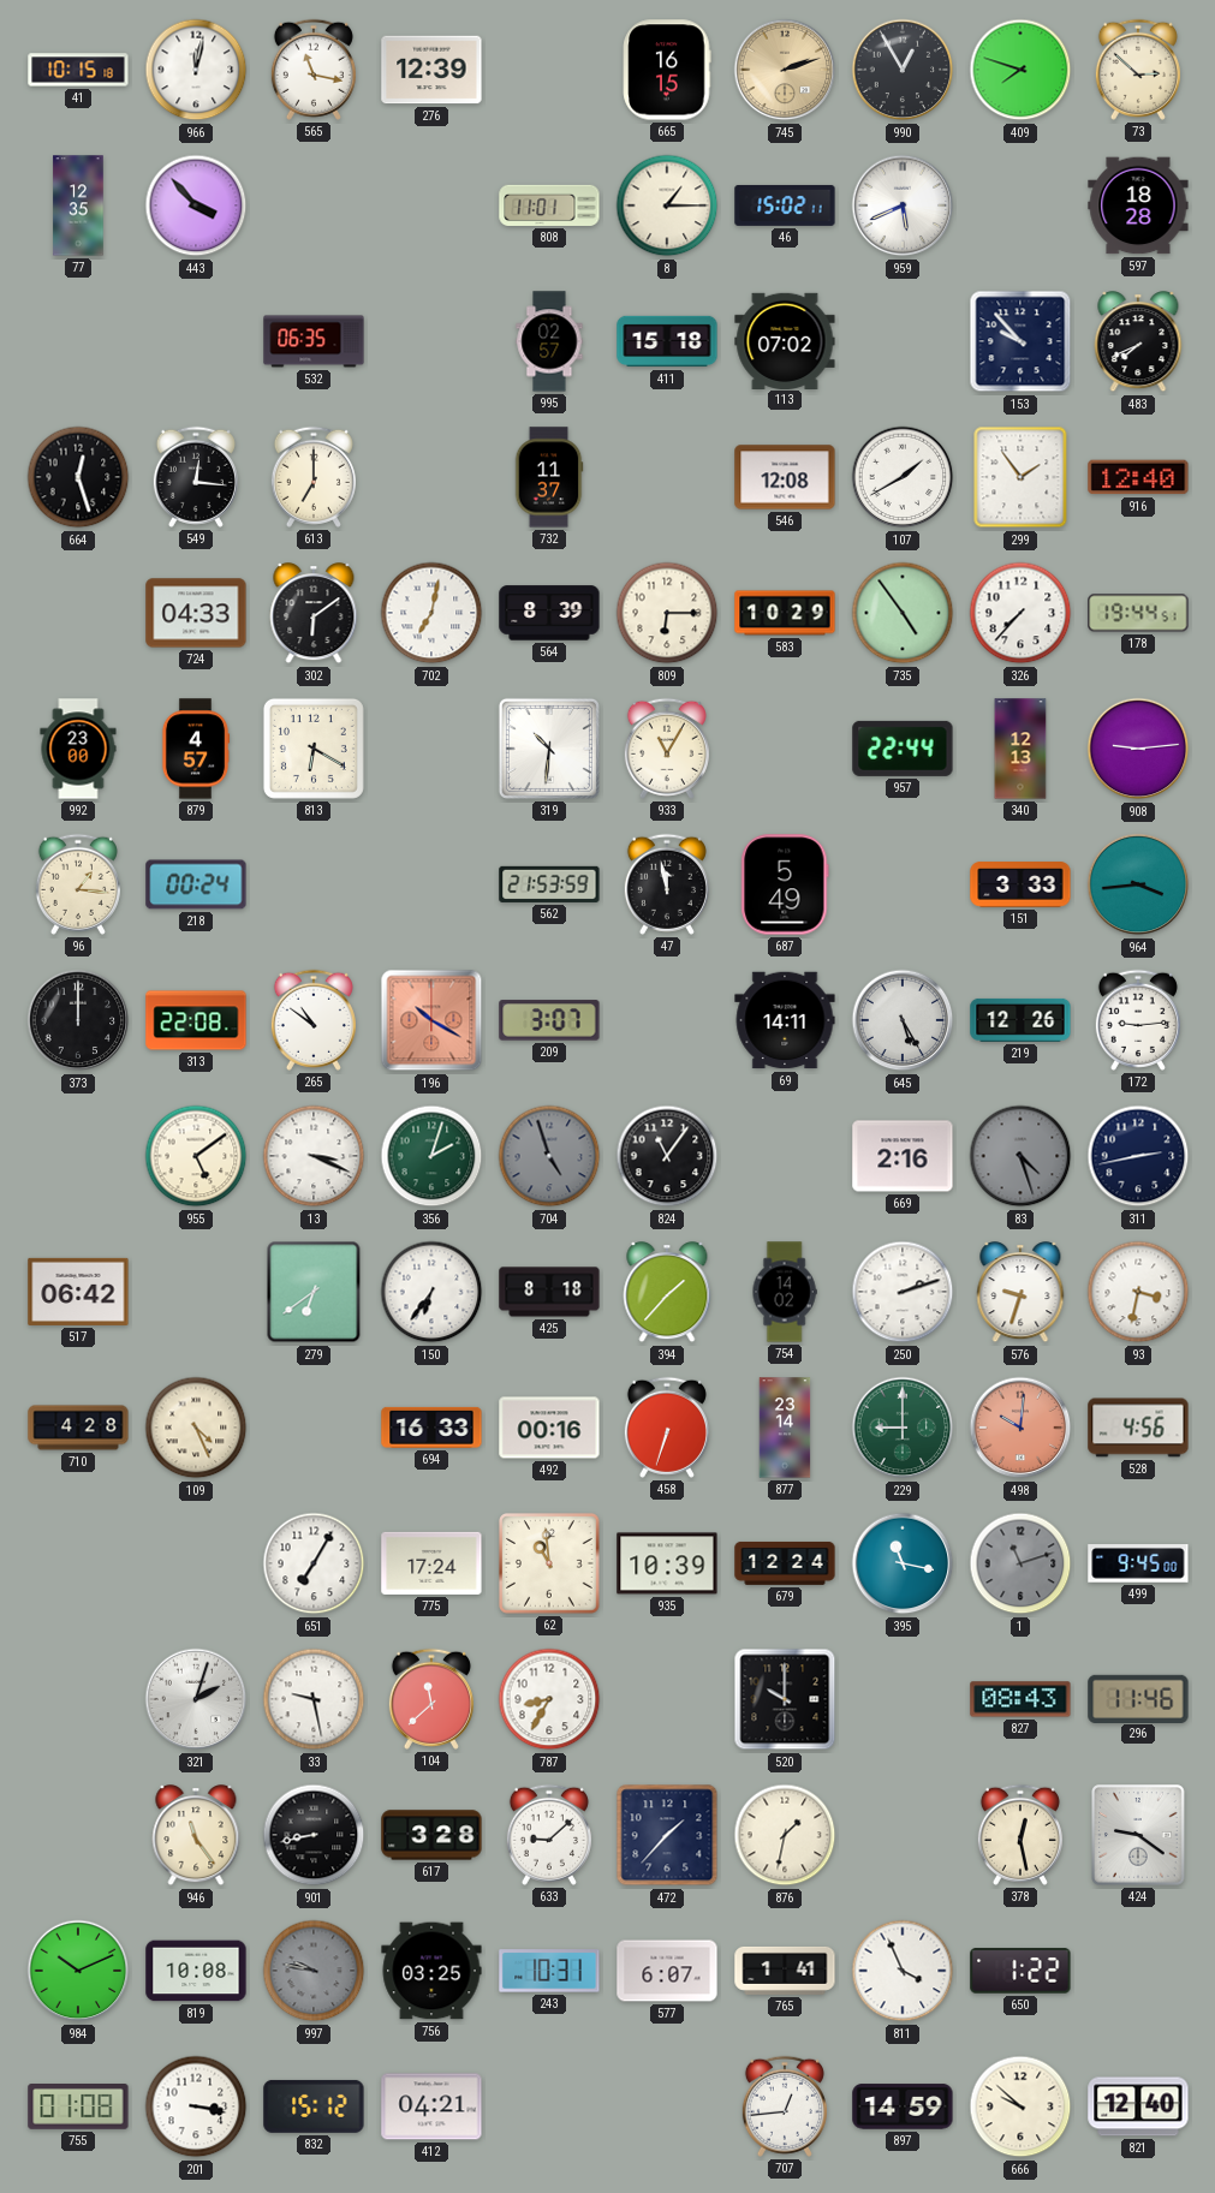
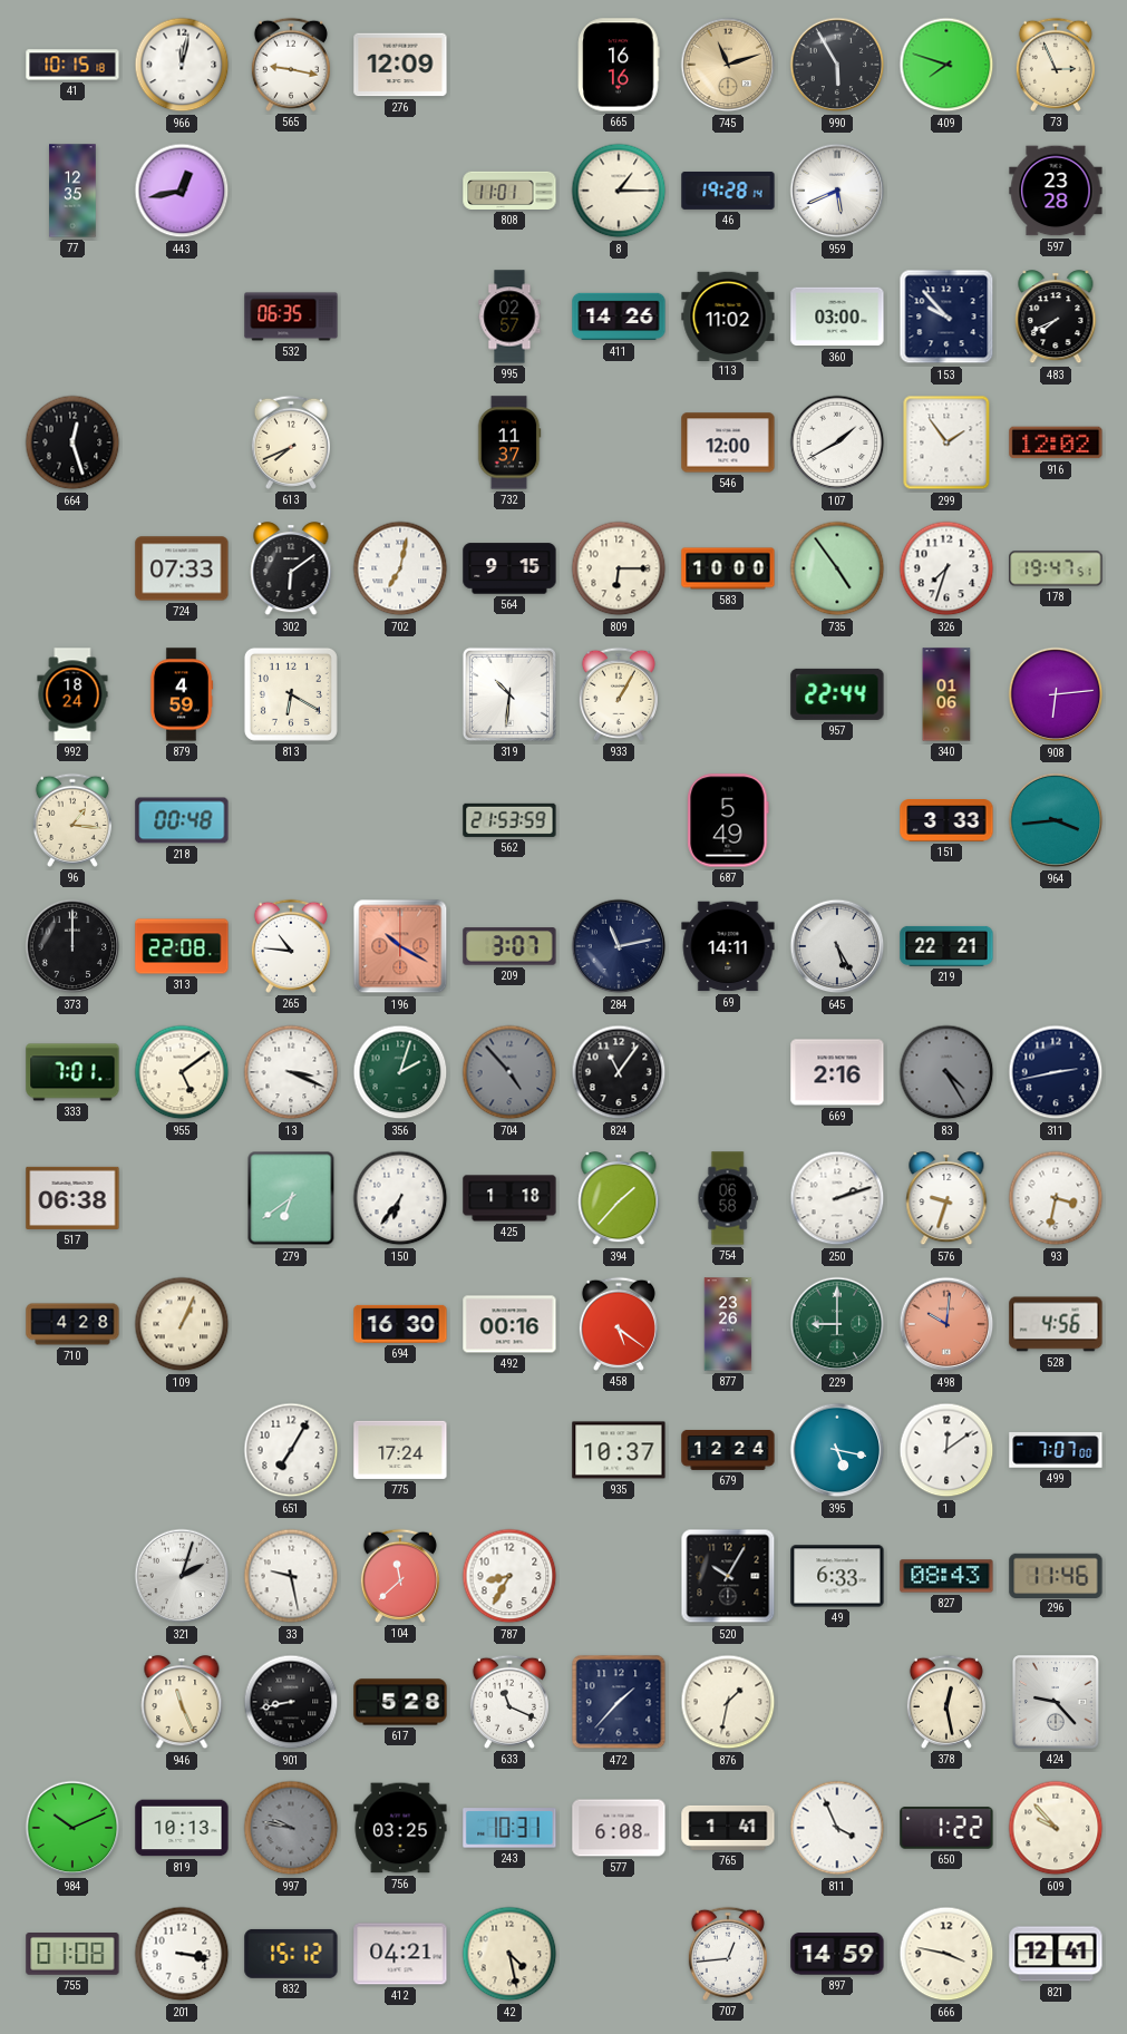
565: 11:17 -> 9:17
276: 12:39 -> 12:09
665: 16:15 -> 16:16
745: 2:12 -> 11:12
990: 12:55 -> 5:55
73: 2:52 -> 2:56
443: 3:53 -> 12:43
46: 15:02 -> 19:28
597: 18:28 -> 23:28
411: 15:18 -> 14:26
113: 07:02 -> 11:02
360: none -> 03:00
549: 12:16 -> none
613: 7:00 -> 7:41
546: 12:08 -> 12:00
916: 12:40 -> 12:02
724: 04:33 -> 07:33
564: 8:39 -> 9:15
583: 10:29 -> 10:00
326: 7:37 -> 7:33
178: 19:44 -> 19:47
992: 23:00 -> 18:24
879: 4:57 -> 4:59
933: 11:05 -> 1:05
340: 12:13 -> 01:06
908: 9:14 -> 6:14
218: 00:24 -> 00:48
47: 11:58 -> none
265: 10:51 -> 10:46
284: none -> 11:13
219: 12:26 -> 22:21
172: 9:14 -> none
333: none -> 7:01
704: 4:57 -> 4:53
83: 4:27 -> 4:25
517: 06:42 -> 06:38
425: 8:18 -> 1:18
754: 14:02 -> 06:58
109: 4:26 -> 1:04
694: 16:33 -> 16:30
458: 6:33 -> 5:21
877: 23:14 -> 23:26
62: 10:59 -> none
935: 10:39 -> 10:37
395: 11:17 -> 5:17
1: 11:12 -> 12:09
1 dial: grey -> white
499: 9:45 -> 7:07
520: 10:00 -> 10:05
49: none -> 6:33
946: 11:24 -> 11:26
617: 3:28 -> 5:28
633: 9:08 -> 11:19
424: 9:21 -> 9:23
819: 10:08 -> 10:13
577: 6:07 -> 6:08
609: none -> 9:53
42: none -> 4:28
666: 9:52 -> 3:47
821: 12:40 -> 12:41
